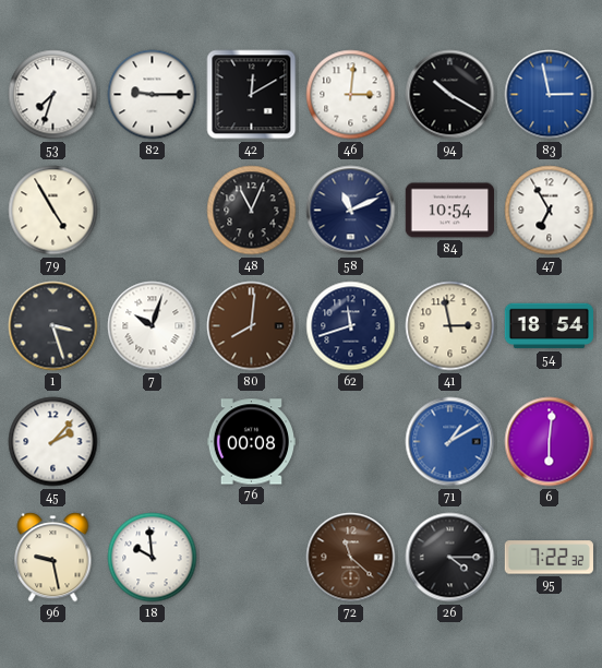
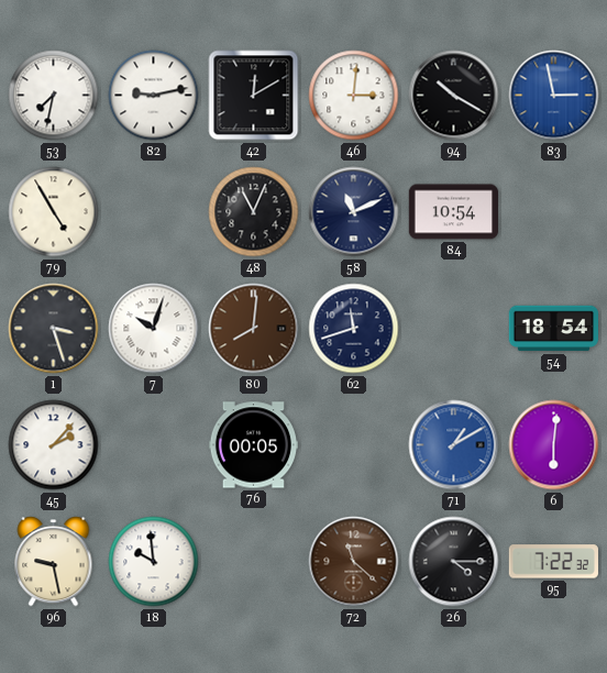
53: 7:33 -> 7:32
82: 9:15 -> 9:13
47: 6:55 -> none
41: 2:58 -> none
76: 00:08 -> 00:05
